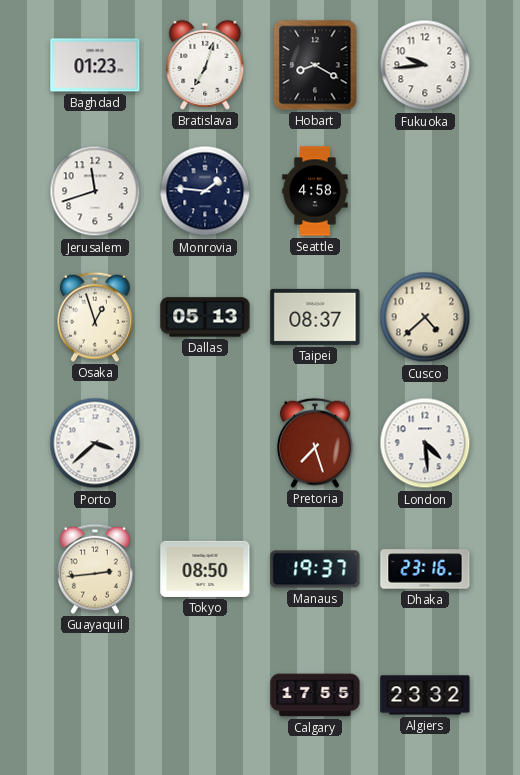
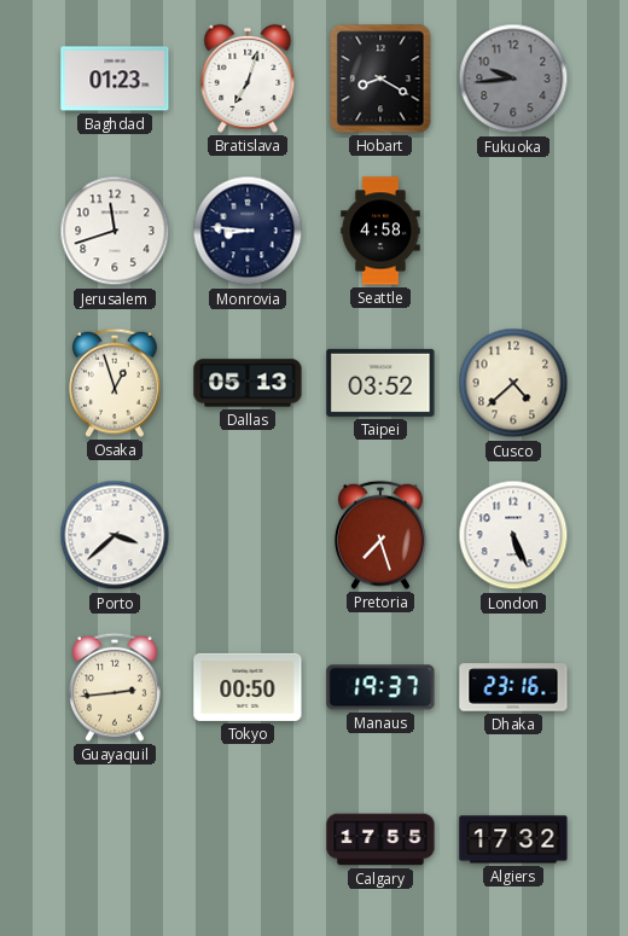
Fukuoka dial: white -> grey
Monrovia: 1:46 -> 8:46
Taipei: 08:37 -> 03:52
London: 4:29 -> 5:26
Tokyo: 08:50 -> 00:50
Algiers: 23:32 -> 17:32
